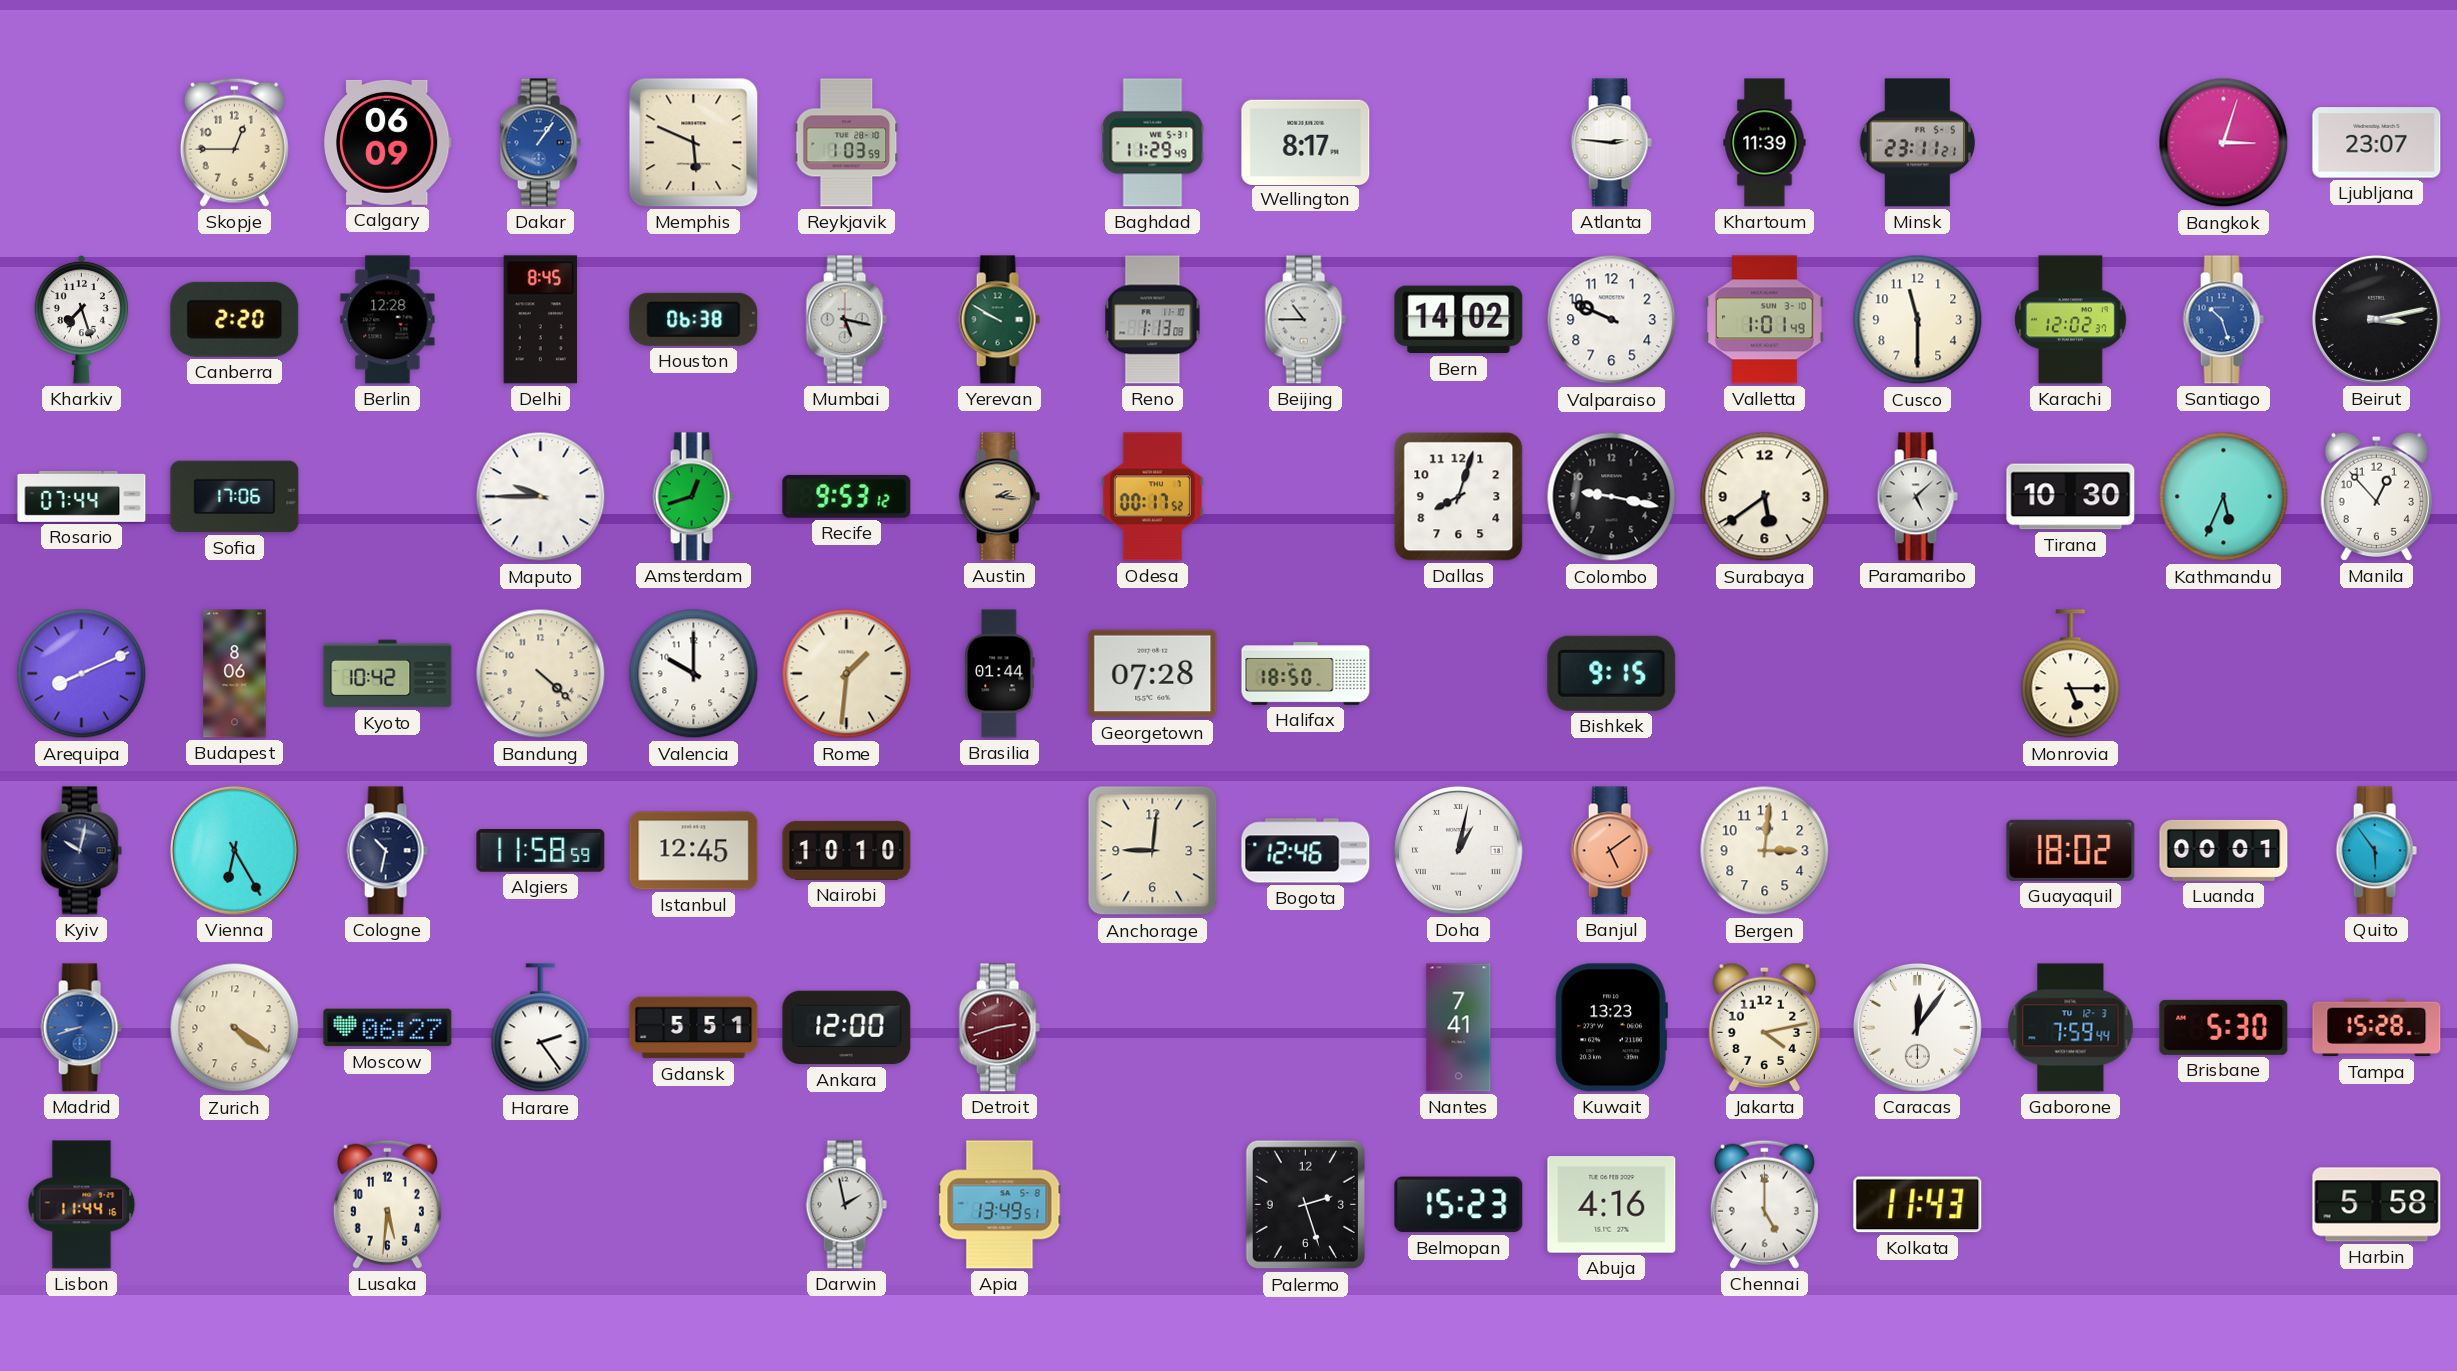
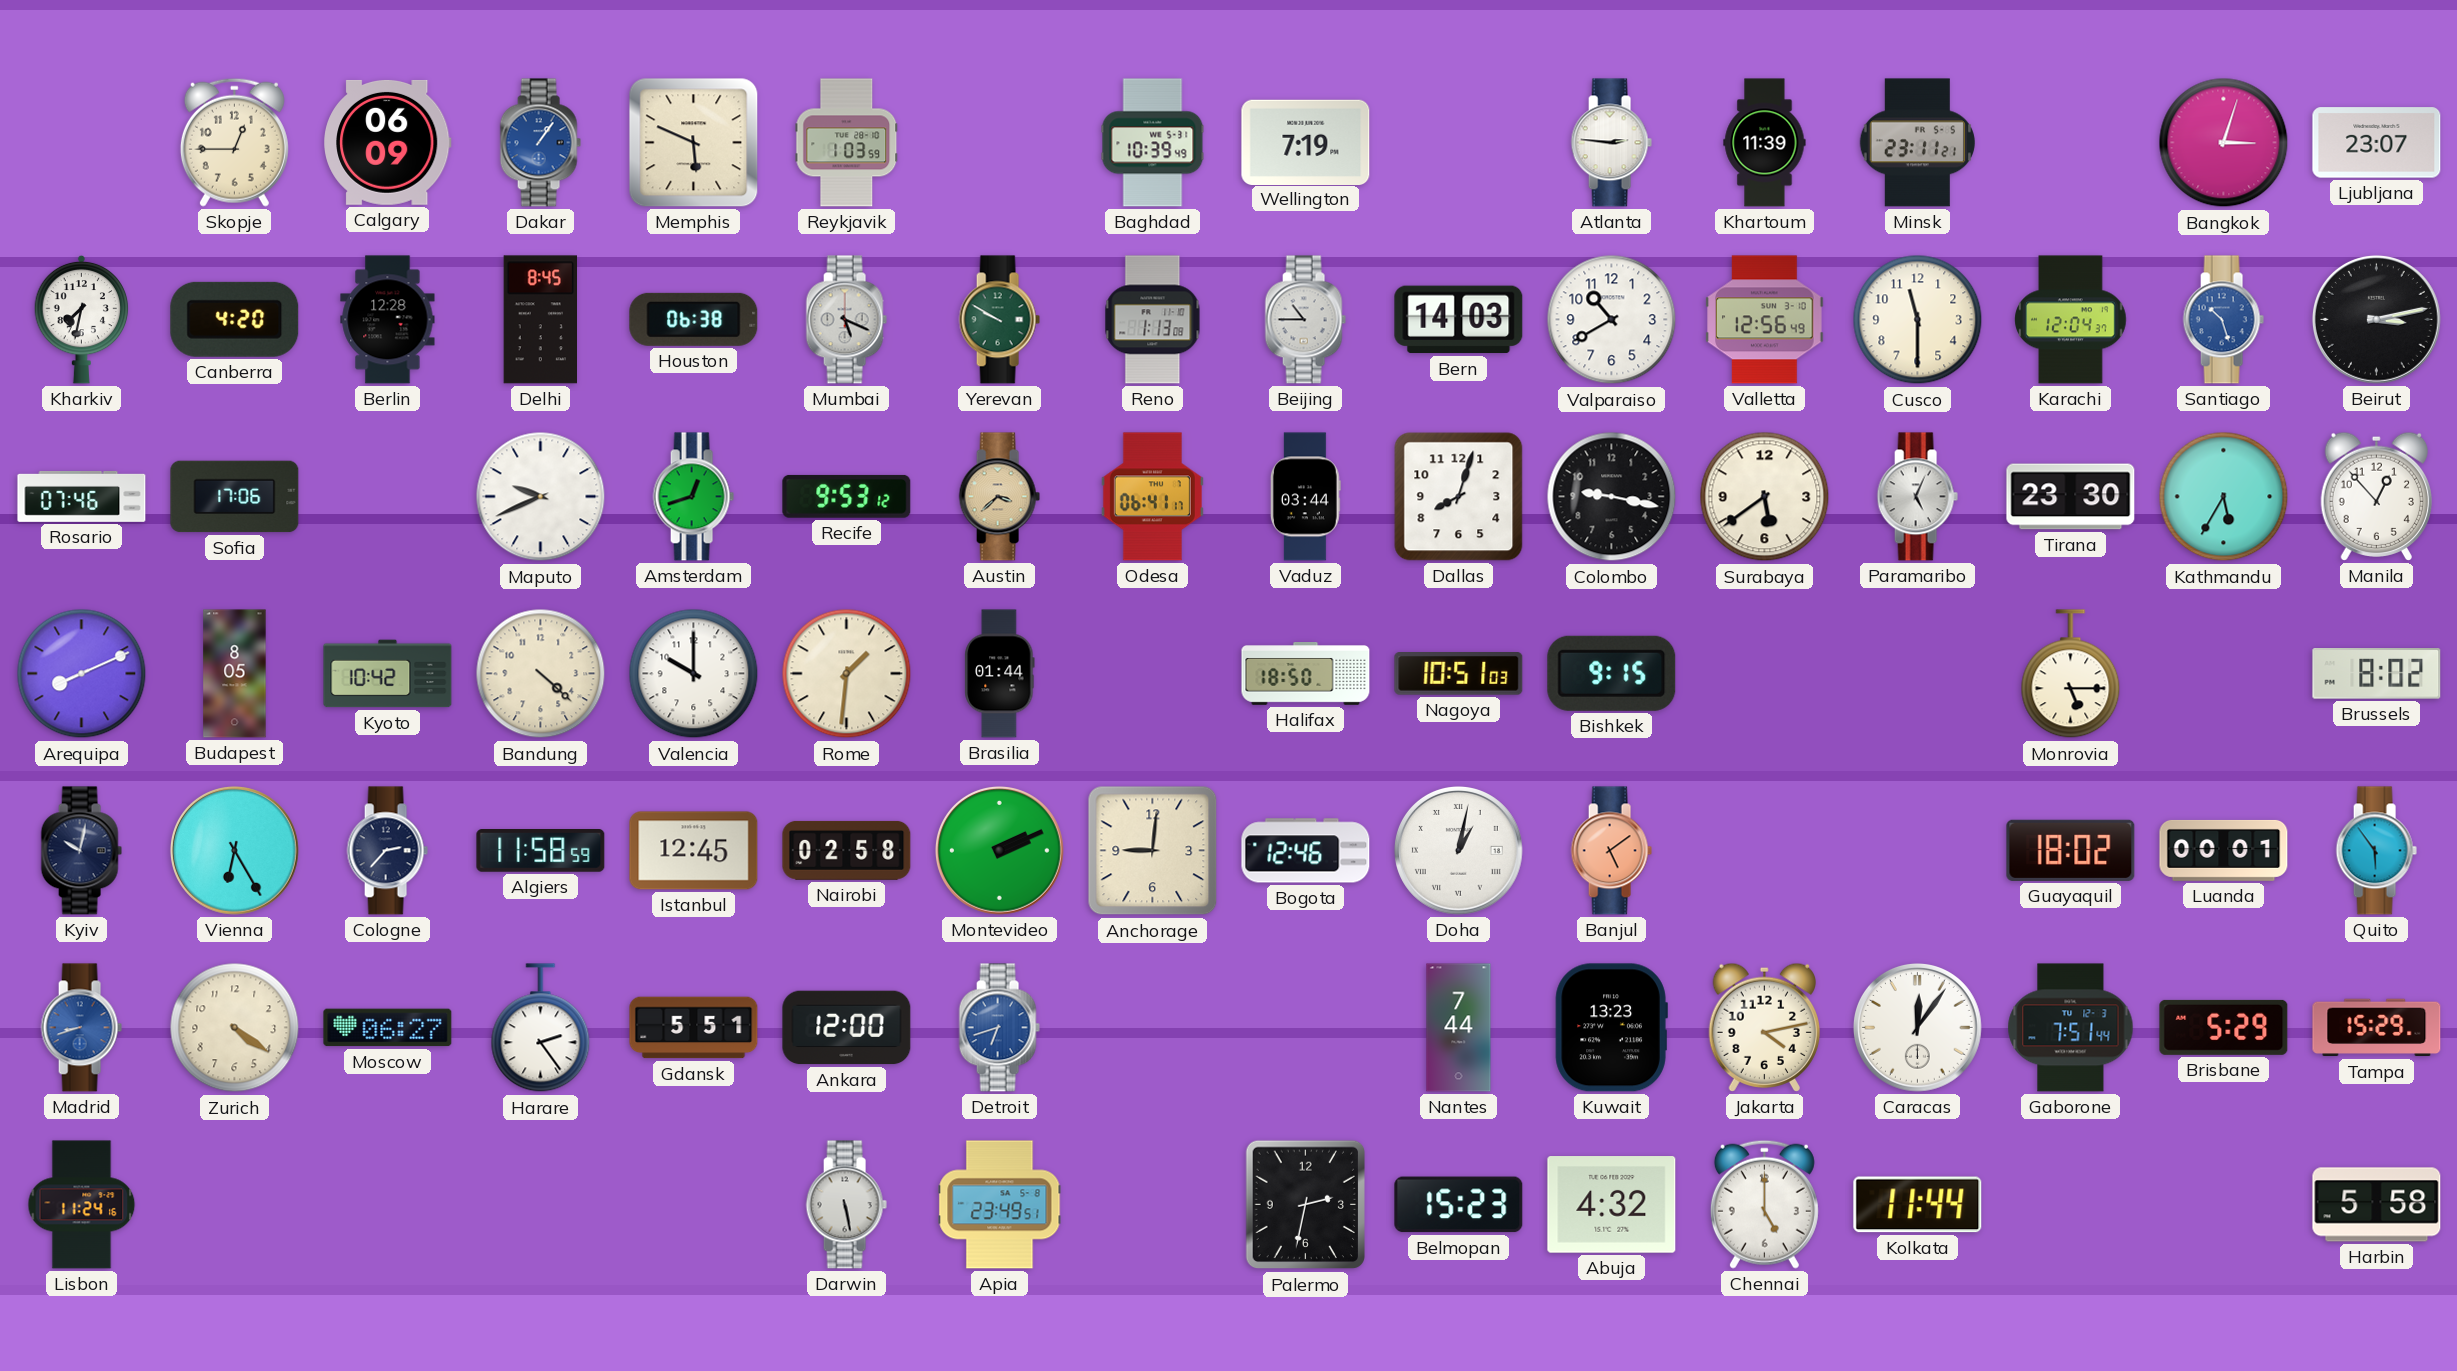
Baghdad: 11:29 -> 10:39
Wellington: 8:17 -> 7:19
Kharkiv: 7:27 -> 7:32
Canberra: 2:20 -> 4:20
Mumbai: 5:17 -> 5:19
Bern: 14:02 -> 14:03
Valparaiso: 9:49 -> 10:40
Valletta: 1:01 -> 12:56
Karachi: 12:02 -> 12:04
Rosario: 07:44 -> 07:46
Maputo: 9:45 -> 9:41
Austin: 2:16 -> 3:38
Odesa: 00:17 -> 06:41
Vaduz: none -> 03:44
Paramaribo: 5:08 -> 5:04
Tirana: 10:30 -> 23:30
Kathmandu: 5:34 -> 5:35
Budapest: 8:06 -> 8:05
Georgetown: 07:28 -> none
Nagoya: none -> 10:51
Brussels: none -> 8:02
Cologne: 10:32 -> 2:37
Nairobi: 10:10 -> 02:58
Montevideo: none -> 2:11
Bergen: 3:01 -> none
Detroit: 2:42 -> 6:42
Detroit dial: burgundy -> blue
Nantes: 7:41 -> 7:44
Gaborone: 7:59 -> 7:51
Brisbane: 5:30 -> 5:29
Tampa: 15:28 -> 15:29
Lisbon: 11:44 -> 11:24
Lusaka: 5:31 -> none
Darwin: 1:58 -> 5:28
Apia: 13:49 -> 23:49
Palermo: 2:27 -> 2:32
Abuja: 4:16 -> 4:32
Kolkata: 11:43 -> 11:44
